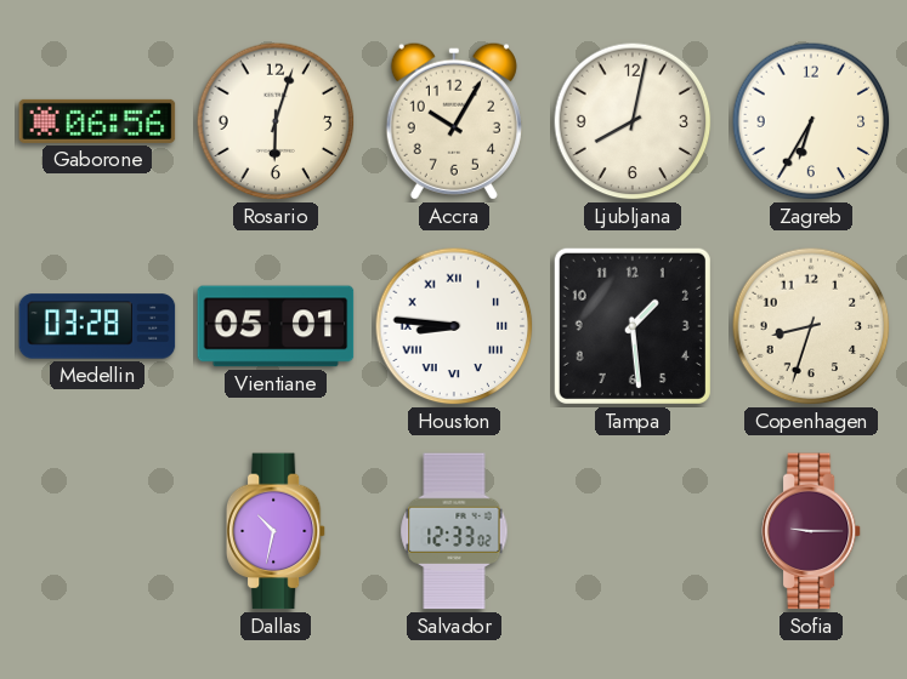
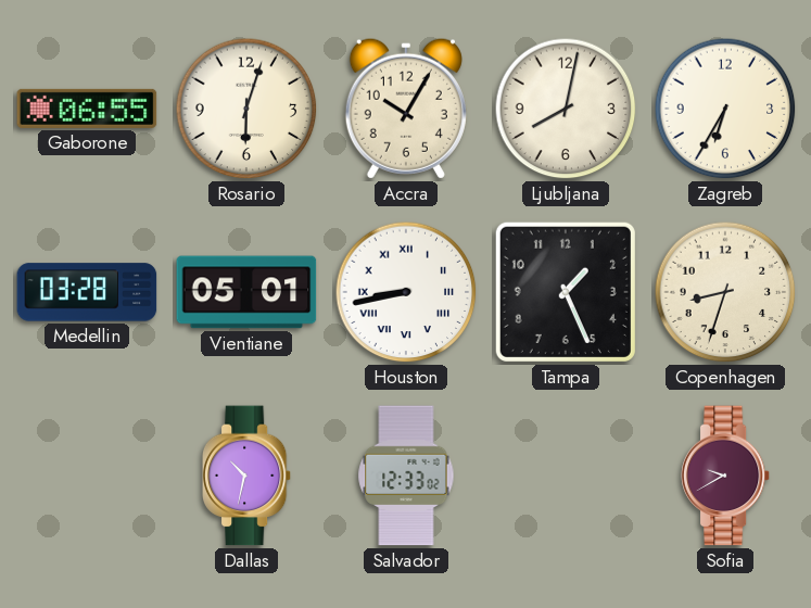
Gaborone: 06:56 -> 06:55
Houston: 8:46 -> 8:43
Tampa: 1:29 -> 1:26
Sofia: 9:15 -> 9:40
